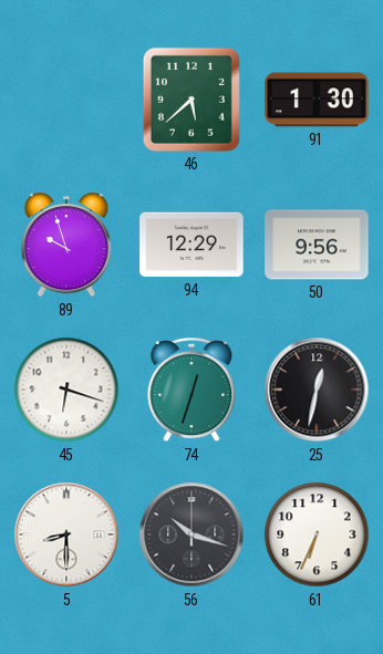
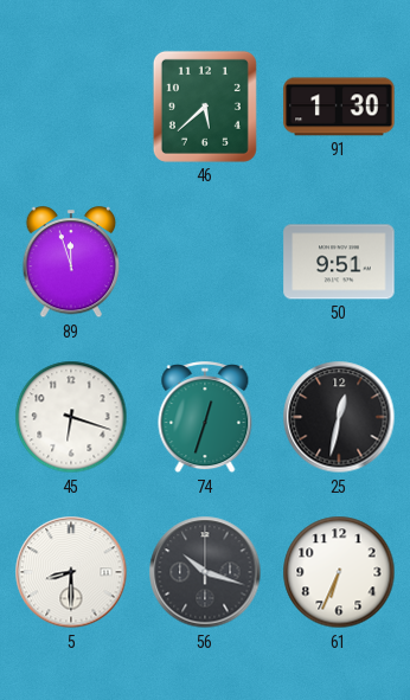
89: 9:57 -> 11:57
94: 12:29 -> none
50: 9:56 -> 9:51
